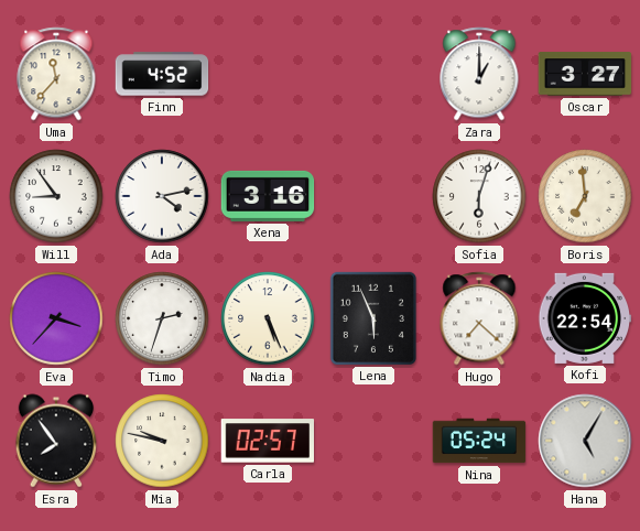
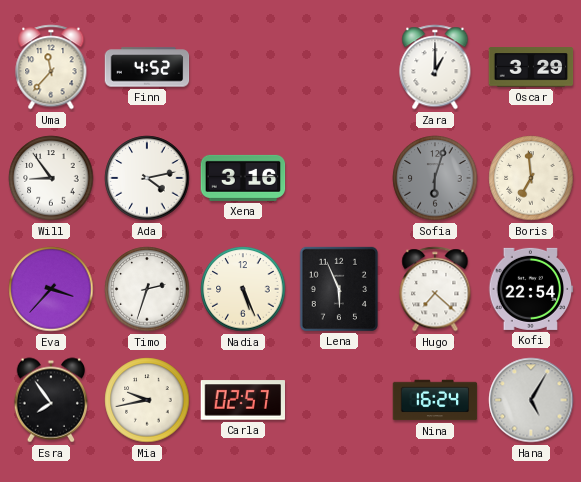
Oscar: 3:27 -> 3:29
Sofia dial: white -> grey
Mia: 9:47 -> 9:43
Nina: 05:24 -> 16:24
